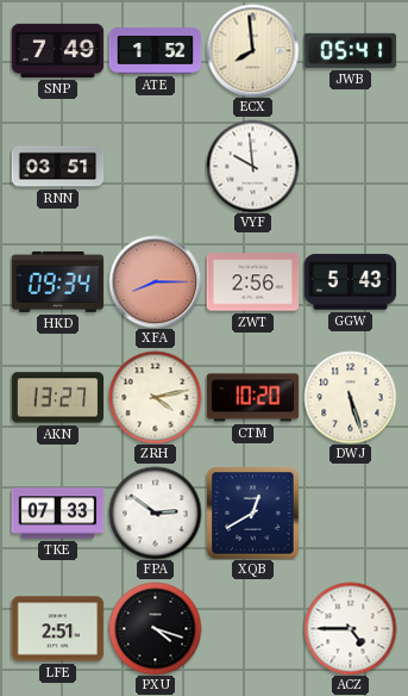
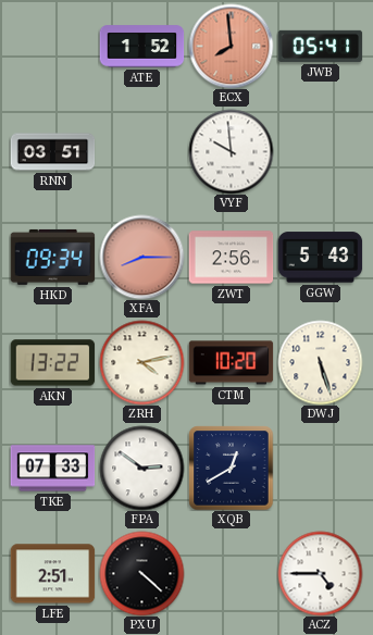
SNP: 7:49 -> none
ECX dial: cream -> salmon
AKN: 13:27 -> 13:22
PXU: 4:18 -> 4:22
